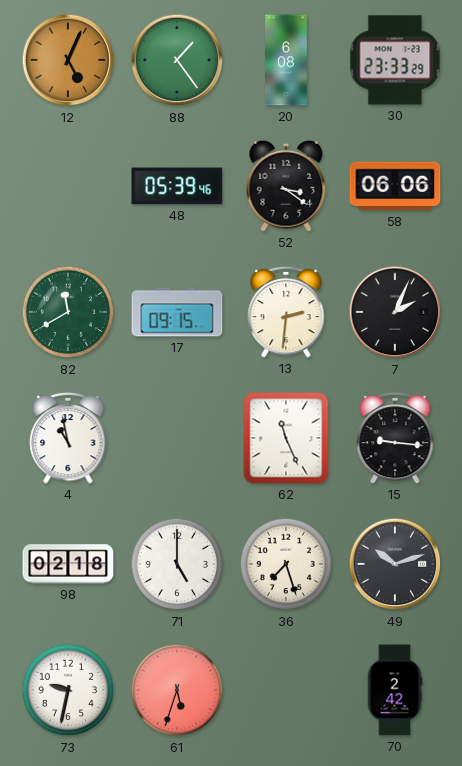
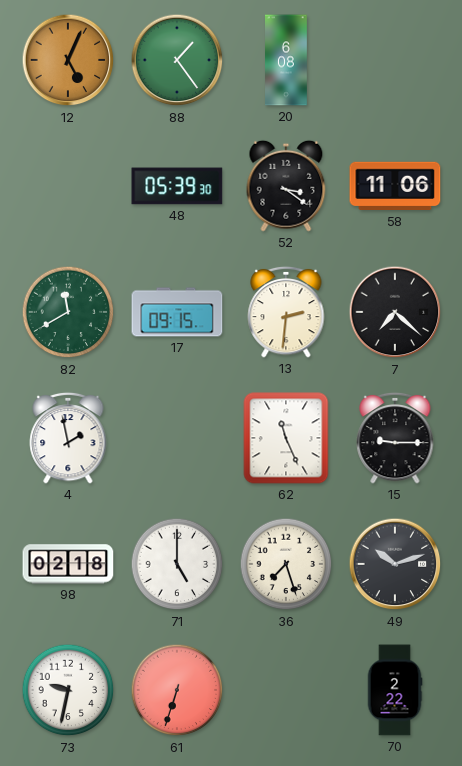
30: 23:33 -> none
48: 05:39:46 -> 05:39:30
58: 06:06 -> 11:06
7: 2:04 -> 7:22
4: 10:58 -> 1:58
15: 9:16 -> 9:15
61: 5:33 -> 6:33
70: 2:42 -> 2:22
